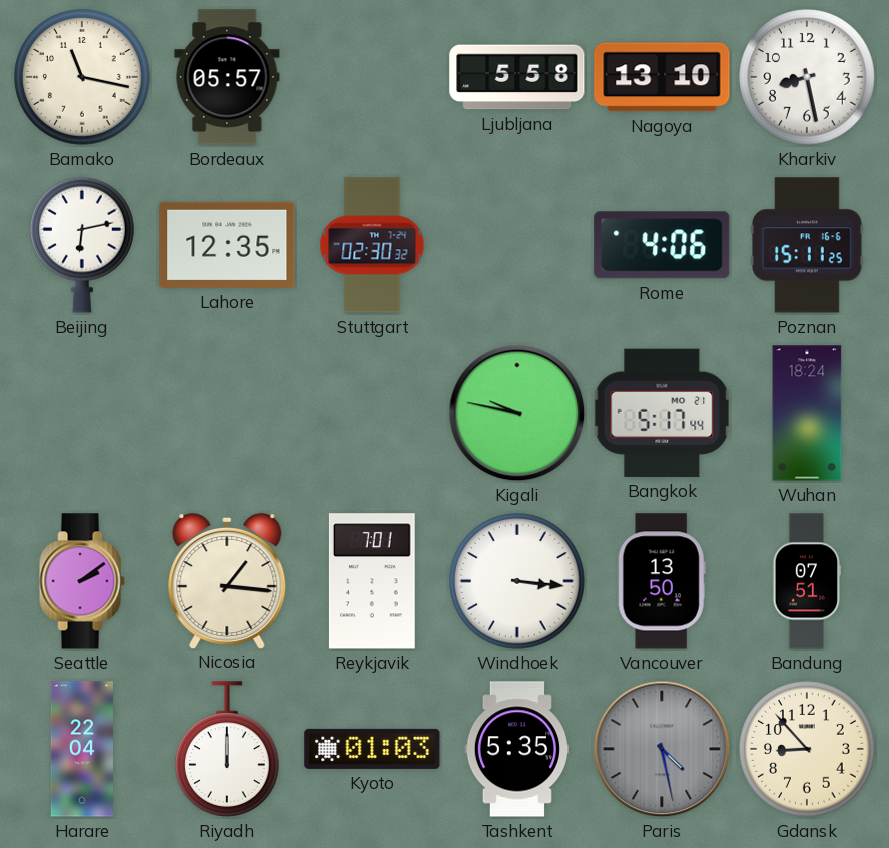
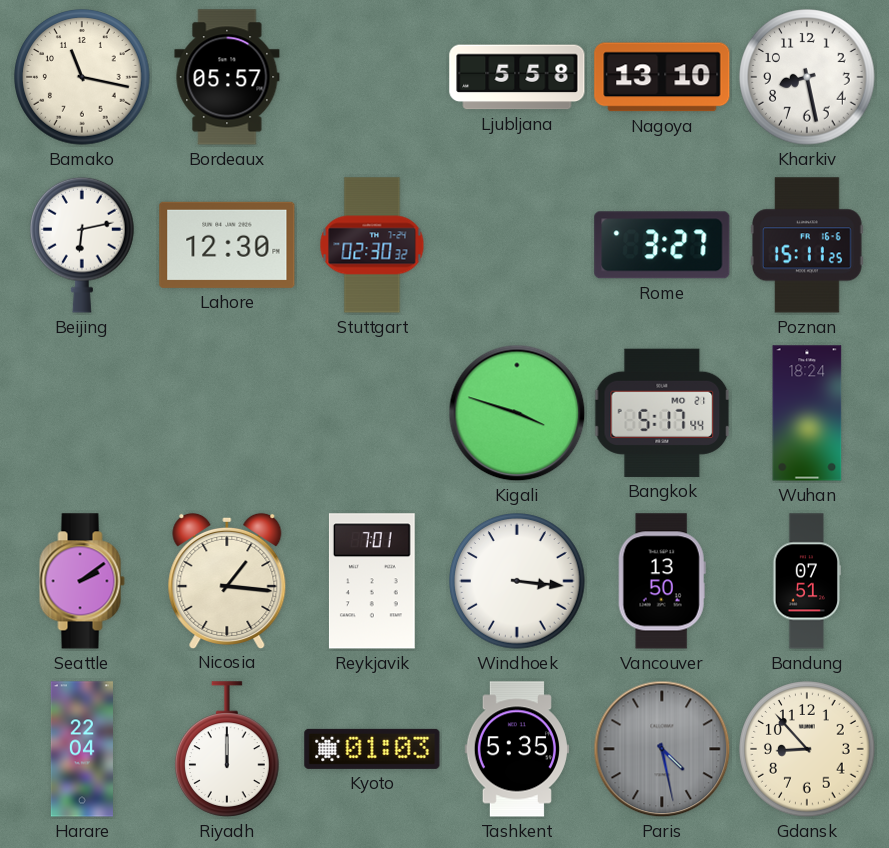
Lahore: 12:35 -> 12:30
Rome: 4:06 -> 3:27
Kigali: 9:47 -> 3:48
